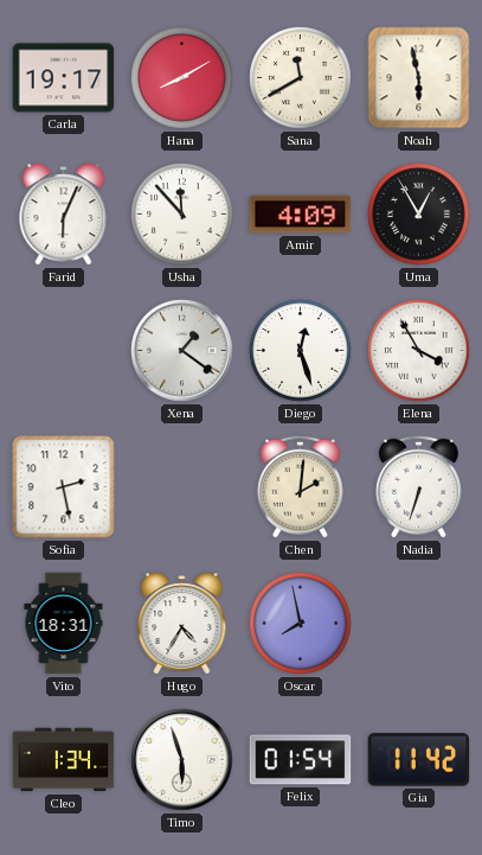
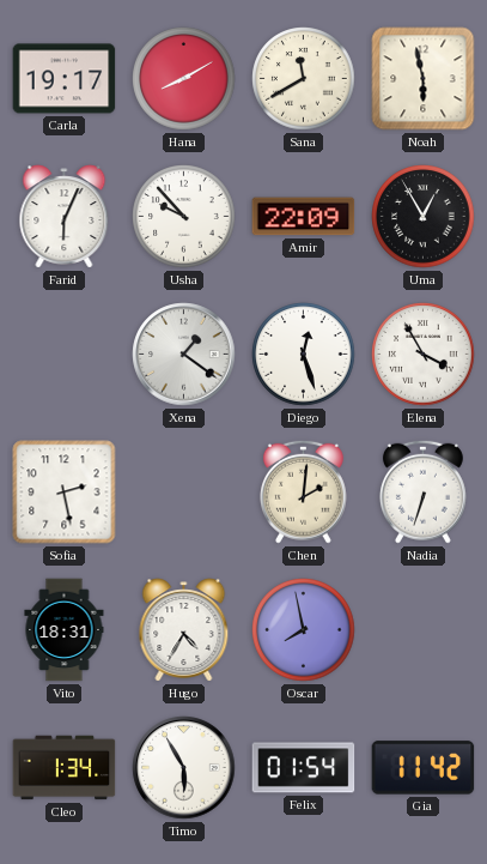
Usha: 11:53 -> 9:53
Amir: 4:09 -> 22:09
Timo: 5:57 -> 5:55
